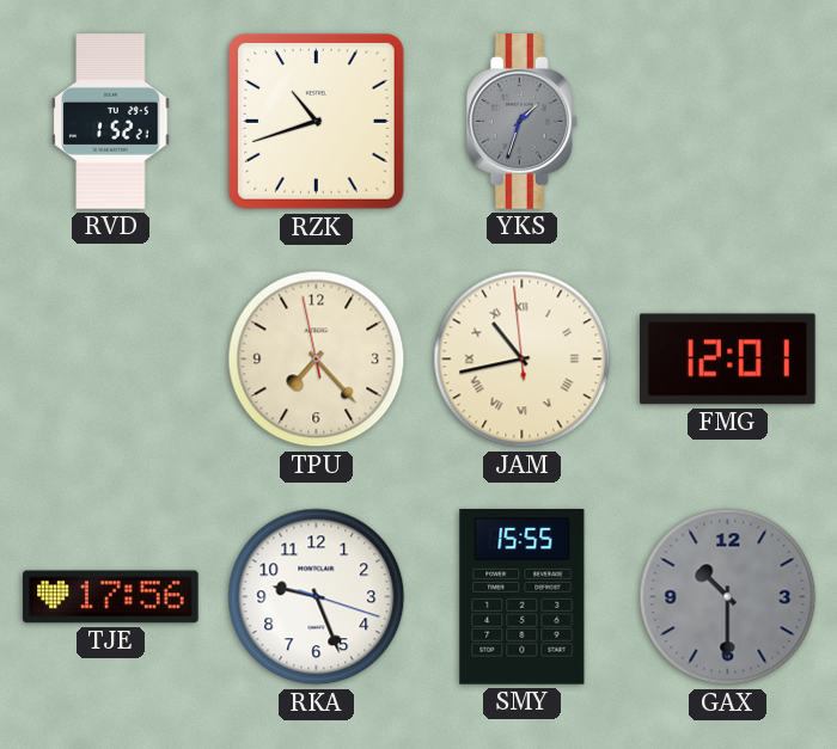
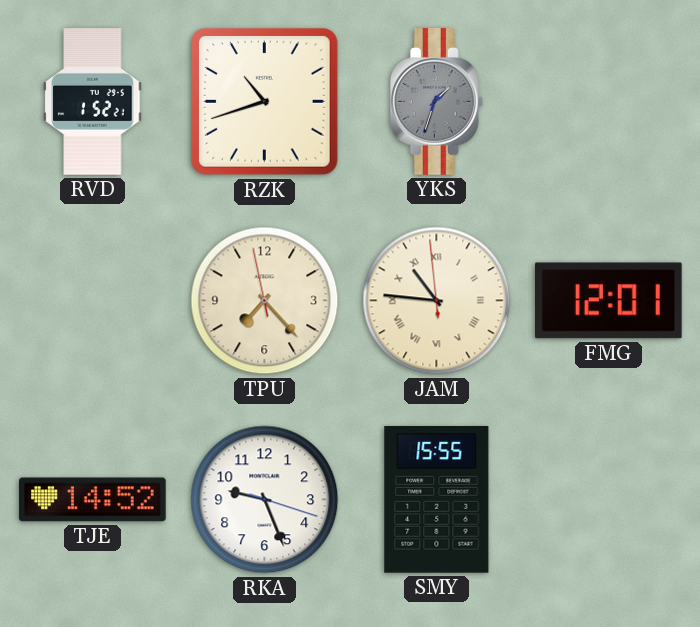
JAM: 10:42 -> 10:45
TJE: 17:56 -> 14:52
GAX: 10:30 -> none
